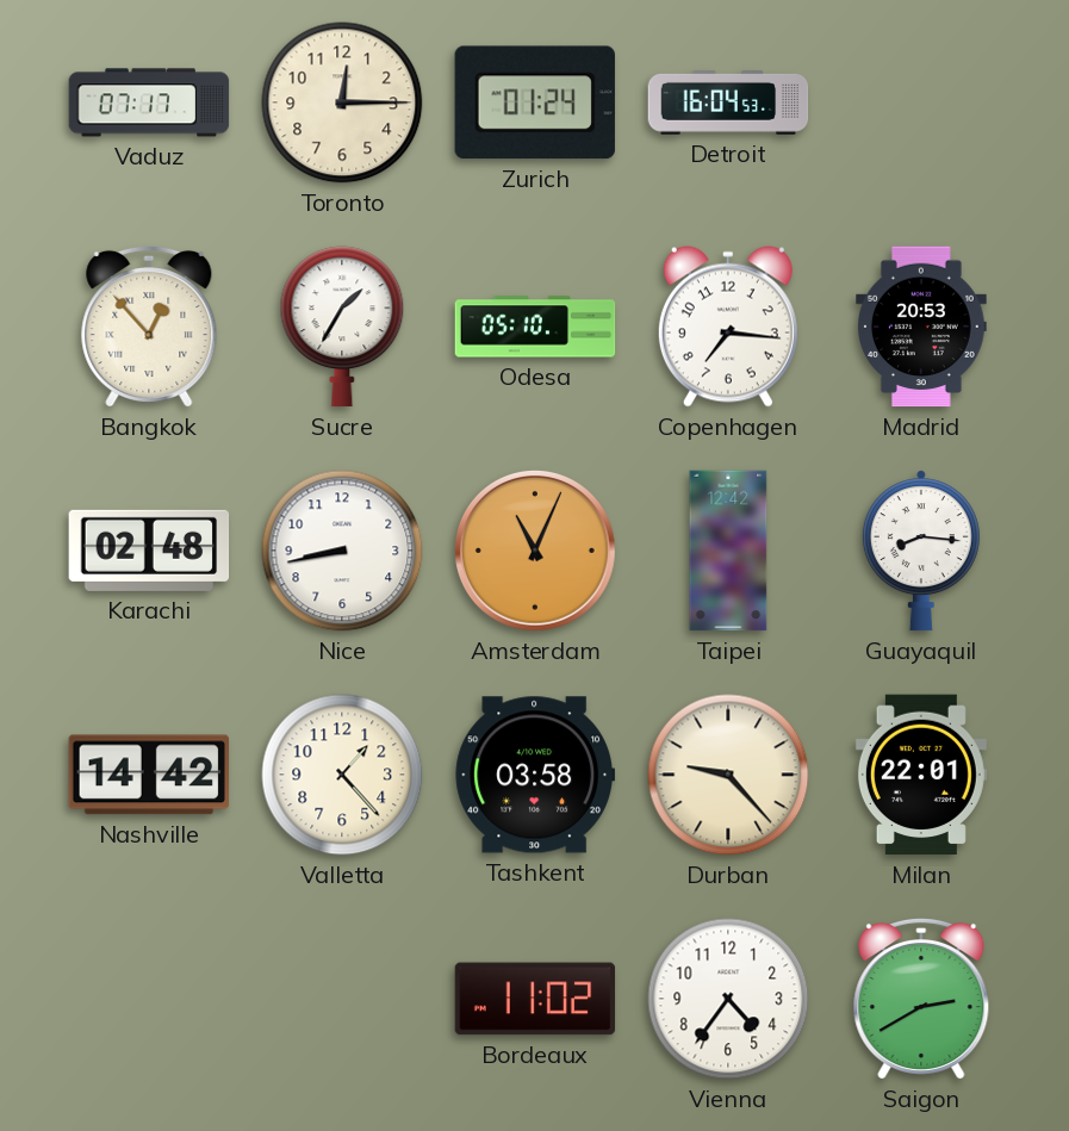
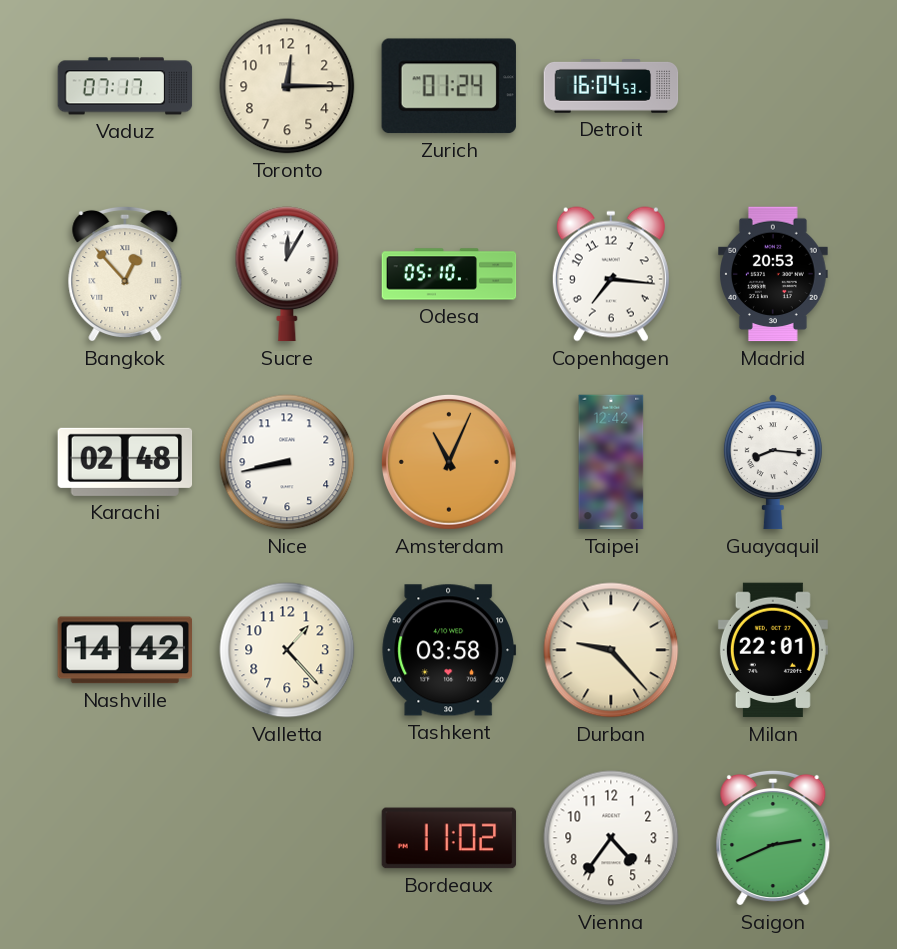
Sucre: 1:35 -> 12:05
Saigon: 2:40 -> 2:41
